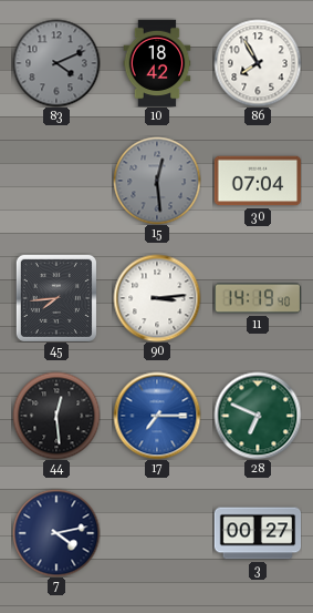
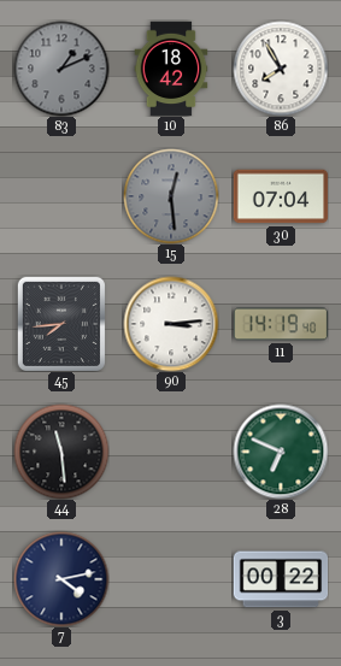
83: 4:11 -> 1:11
44: 12:29 -> 11:29
17: 7:15 -> none
3: 00:27 -> 00:22
